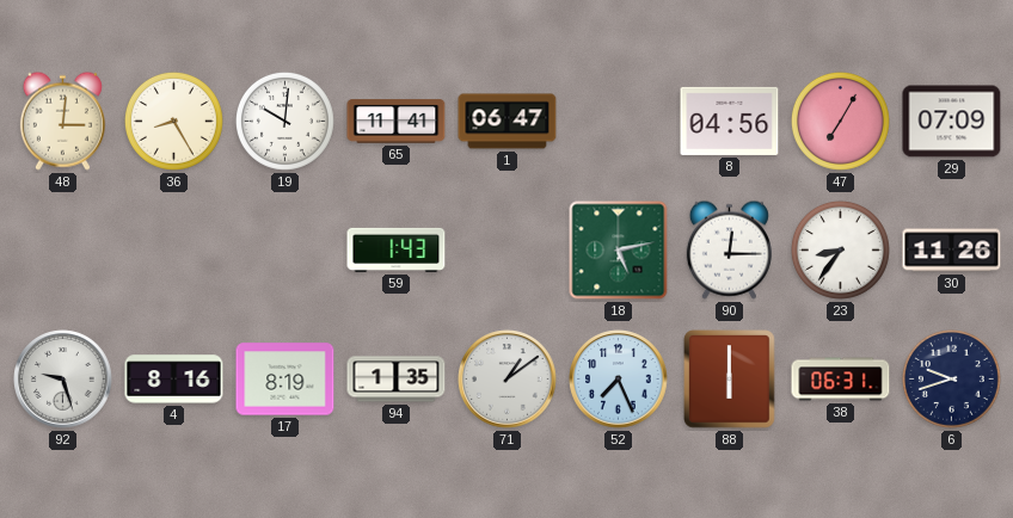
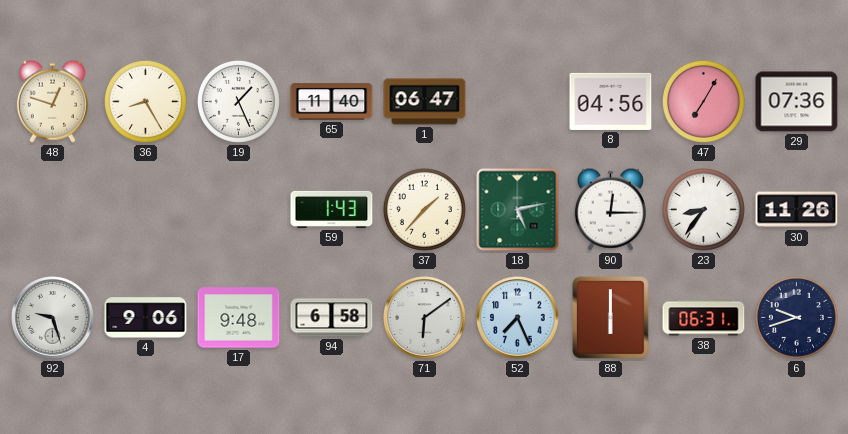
48: 3:01 -> 12:48
19: 10:01 -> 1:26
65: 11:41 -> 11:40
29: 07:09 -> 07:36
37: none -> 1:37
4: 8:16 -> 9:06
17: 8:19 -> 9:48
94: 1:35 -> 6:58
71: 1:09 -> 6:09
